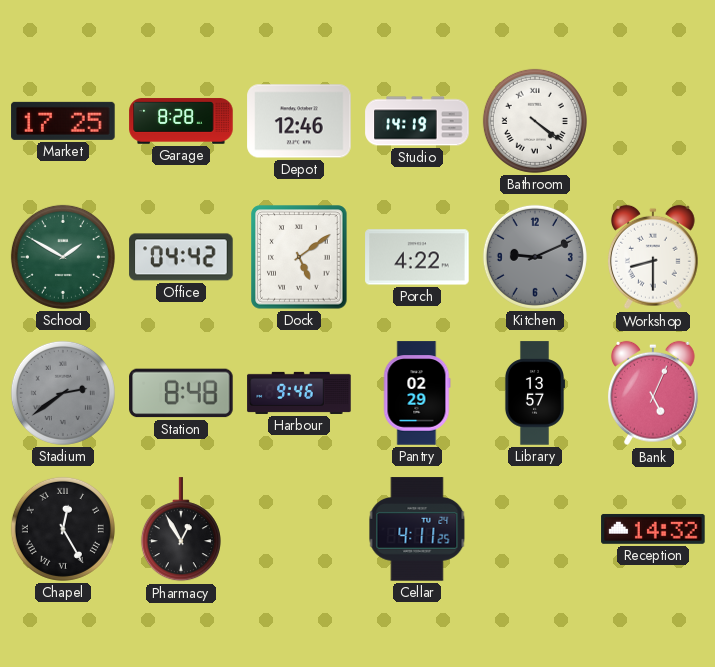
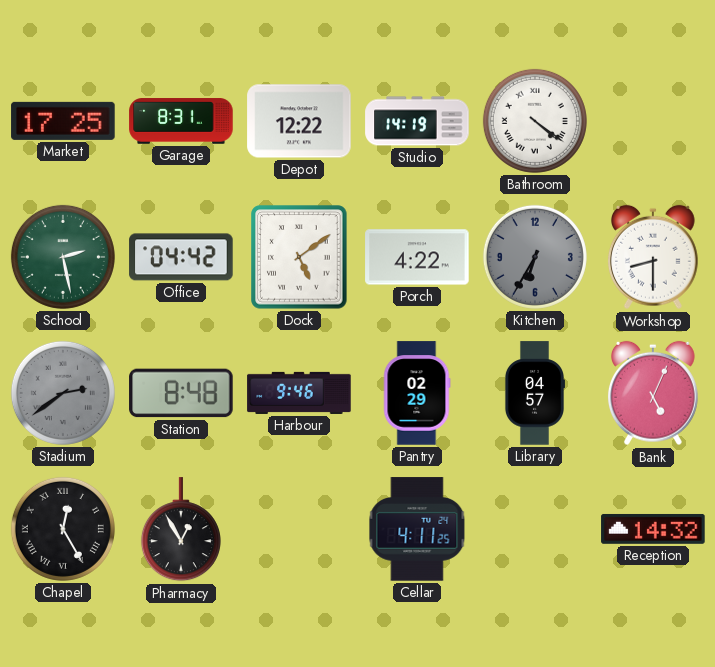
Garage: 8:28 -> 8:31
Depot: 12:46 -> 12:22
School: 1:50 -> 2:28
Kitchen: 9:11 -> 6:35
Library: 13:57 -> 04:57
